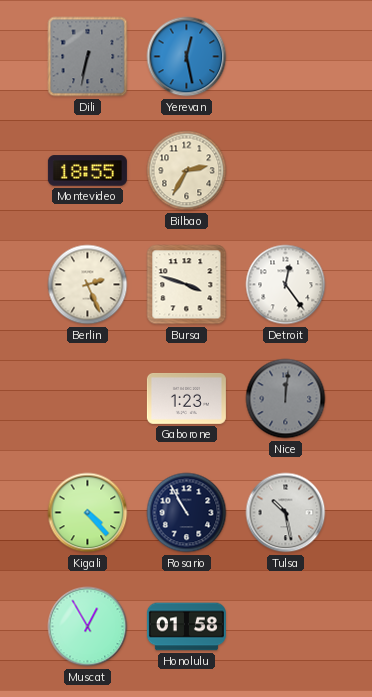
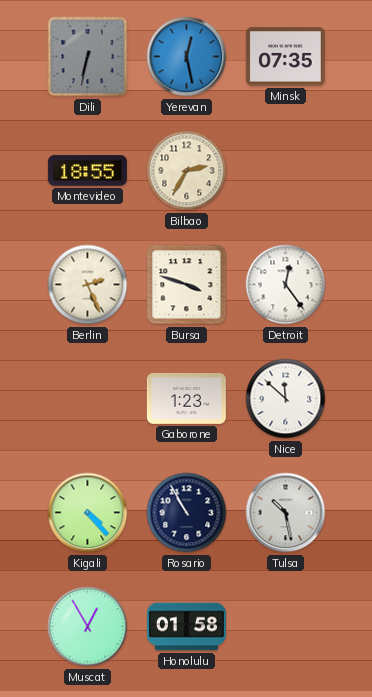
Minsk: none -> 07:35
Nice: 12:01 -> 11:52
Nice dial: grey -> white
